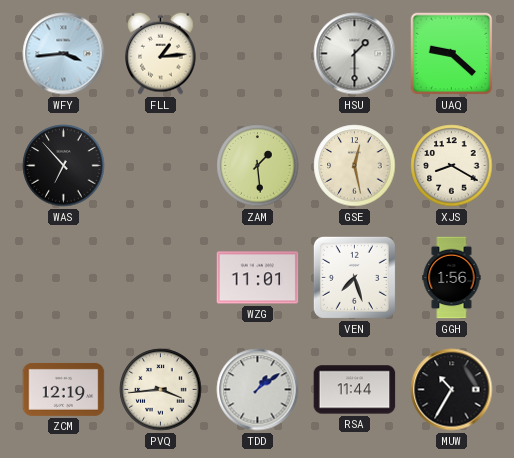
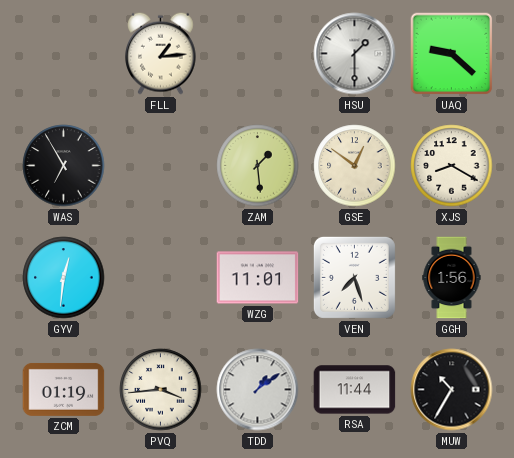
WFY: 3:44 -> none
WAS: 6:53 -> 6:55
GSE: 12:28 -> 12:51
GYV: none -> 12:31
ZCM: 12:19 -> 01:19
